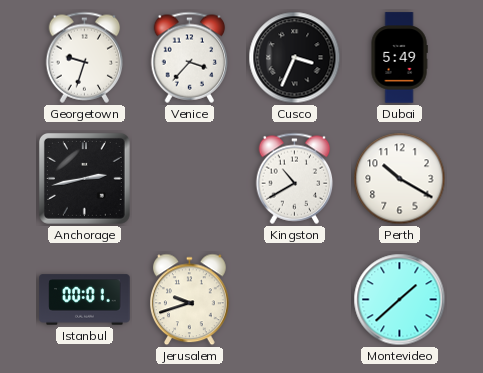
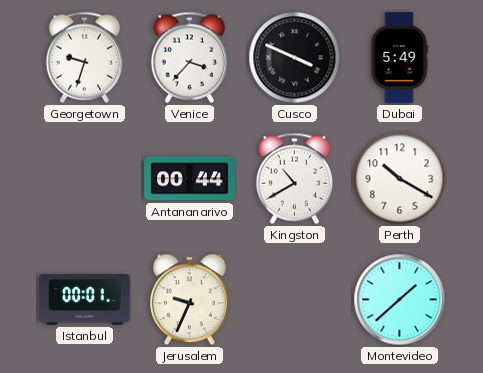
Cusco: 3:34 -> 3:49
Anchorage: 2:43 -> none
Antananarivo: none -> 00:44
Jerusalem: 9:42 -> 9:34
